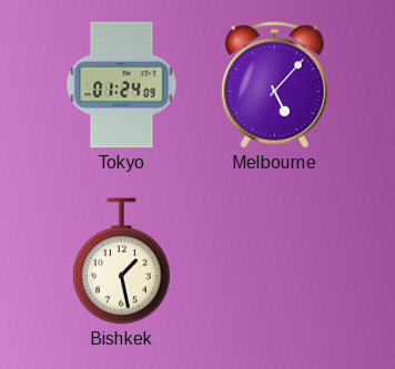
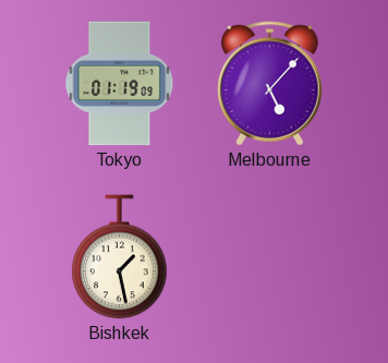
Tokyo: 01:24 -> 01:19
